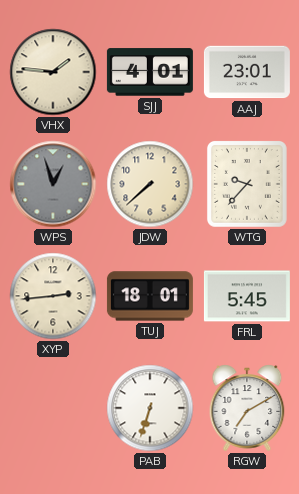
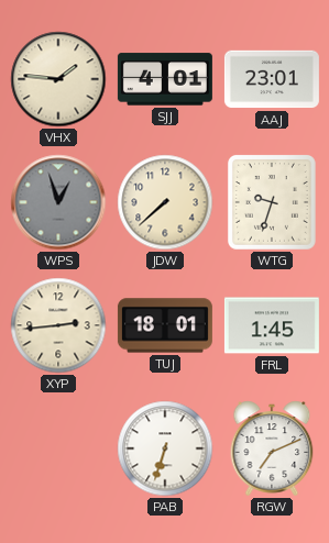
WTG: 9:37 -> 9:33
FRL: 5:45 -> 1:45
RGW: 7:10 -> 7:11
